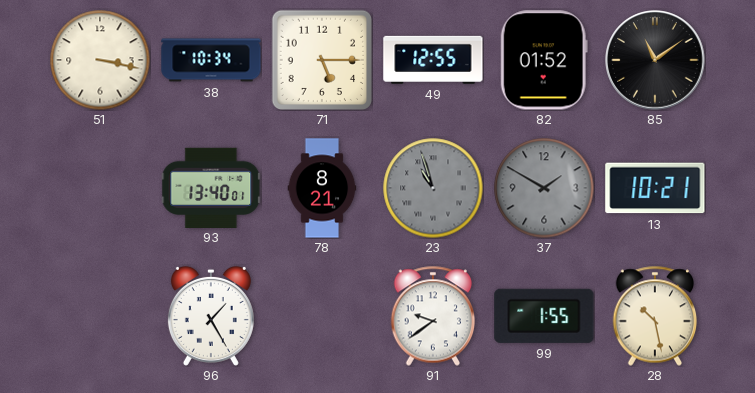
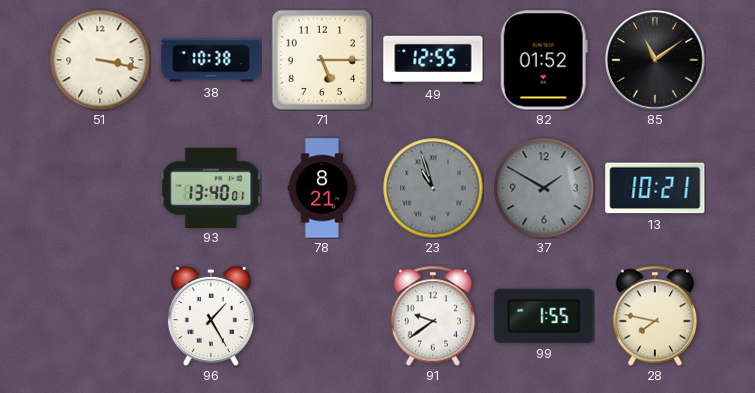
38: 10:34 -> 10:38
28: 10:28 -> 7:47
